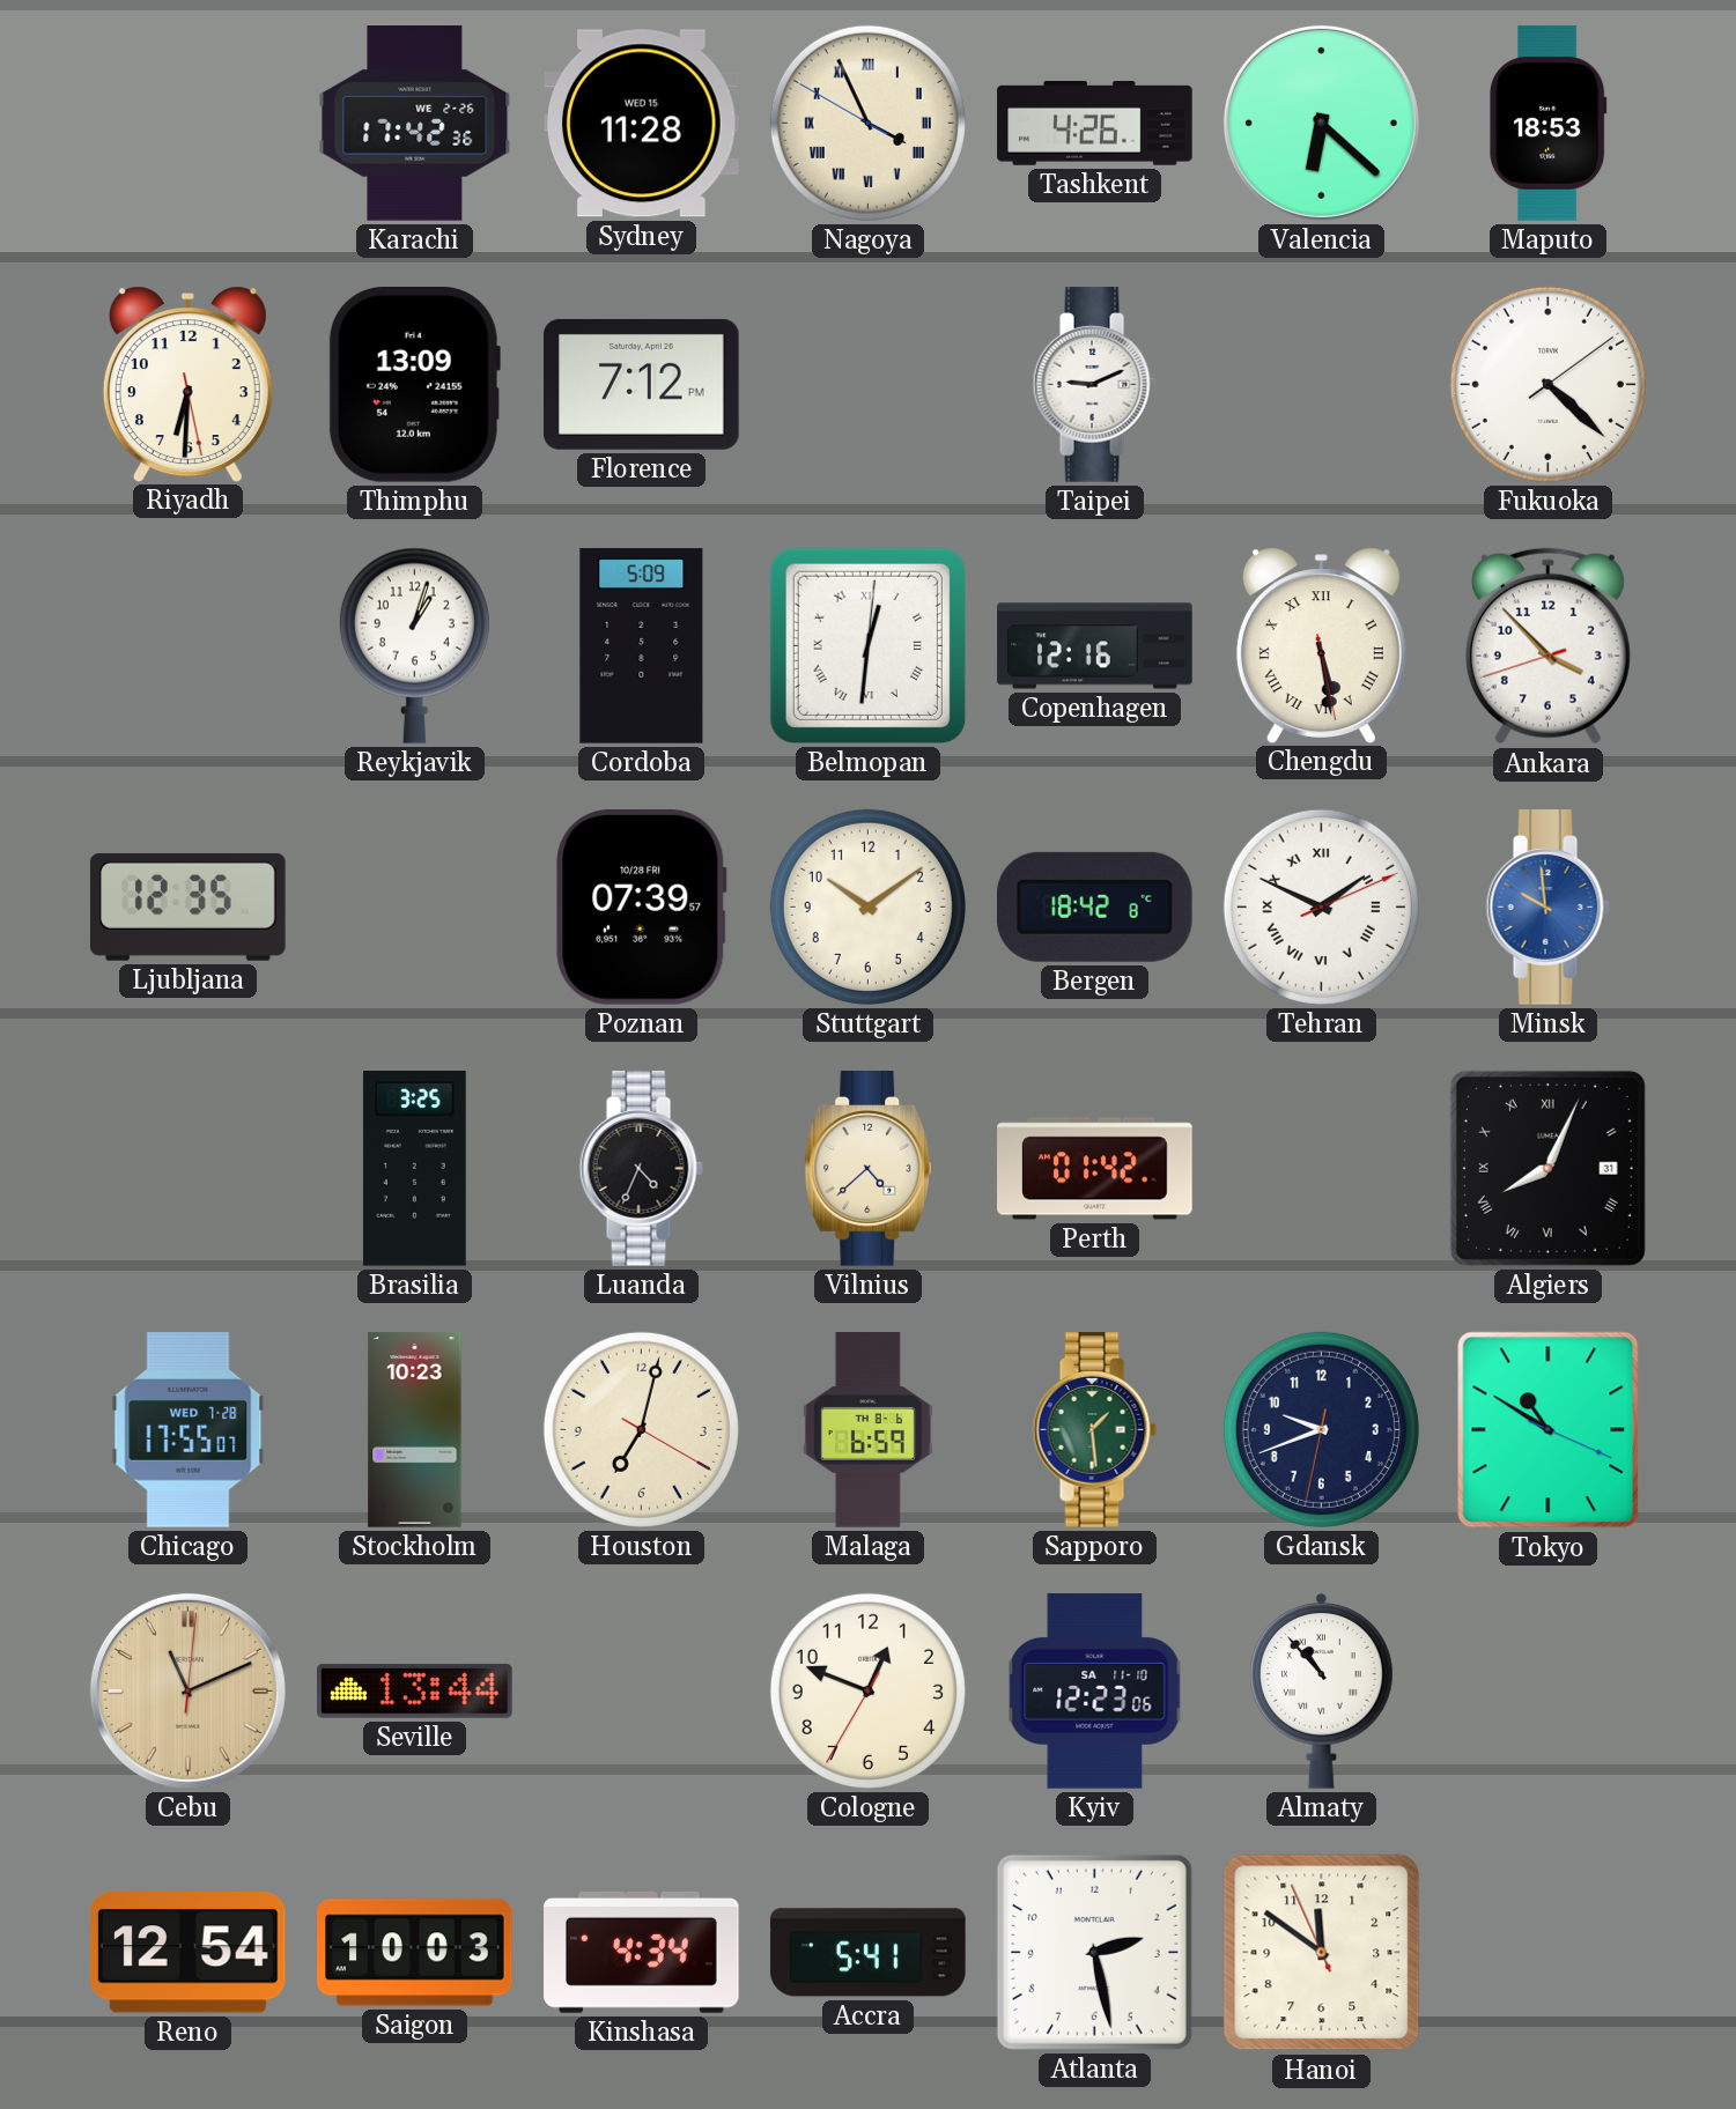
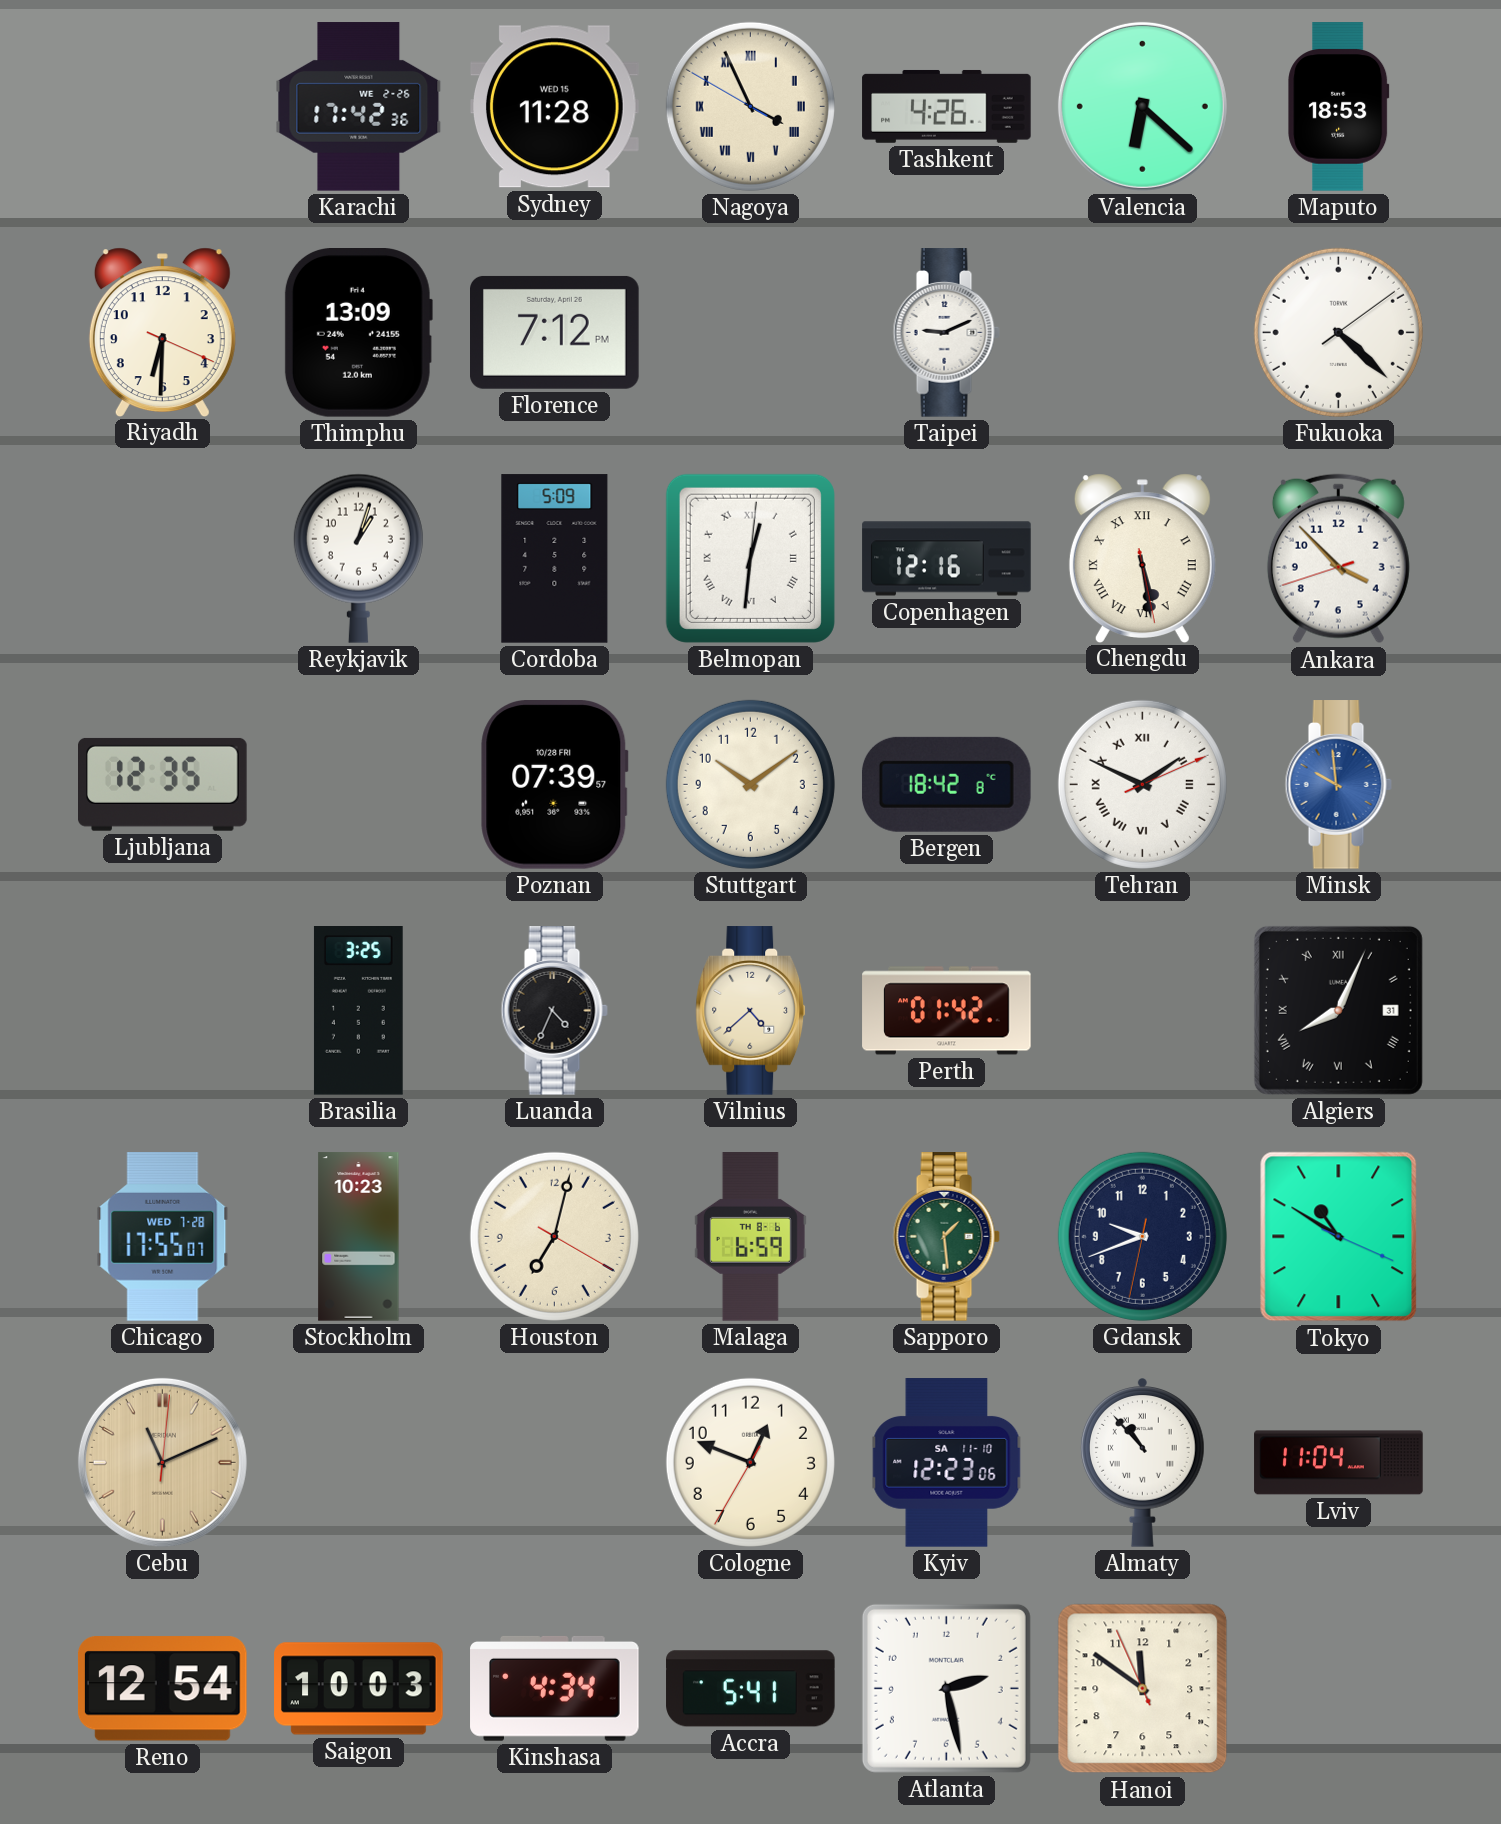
Riyadh: 6:30:28 -> 6:30:19
Seville: 13:44 -> none
Lviv: none -> 11:04
